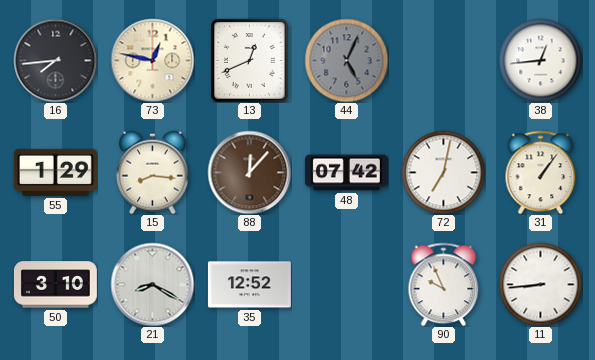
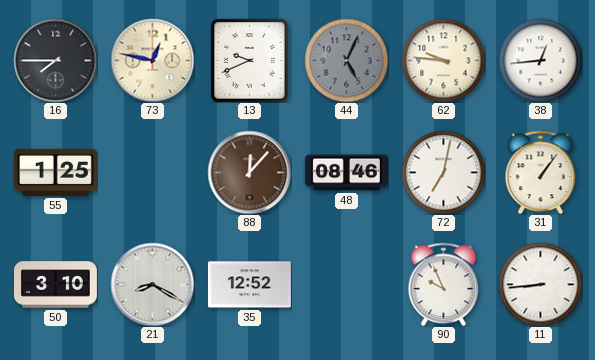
16: 7:44 -> 7:45
13: 12:41 -> 9:41
62: none -> 9:46
55: 1:29 -> 1:25
15: 8:16 -> none
48: 07:42 -> 08:46
